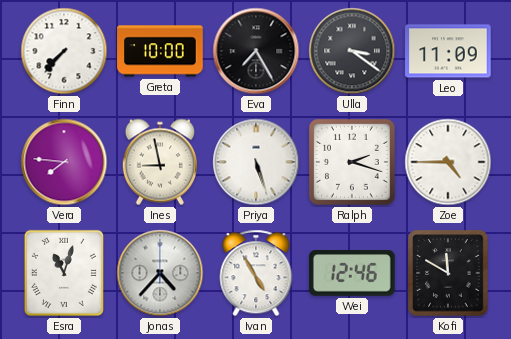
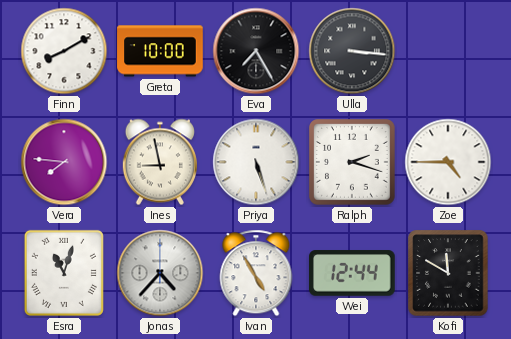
Finn: 7:37 -> 8:10
Ulla: 3:21 -> 3:16
Leo: 11:09 -> none
Wei: 12:46 -> 12:44
